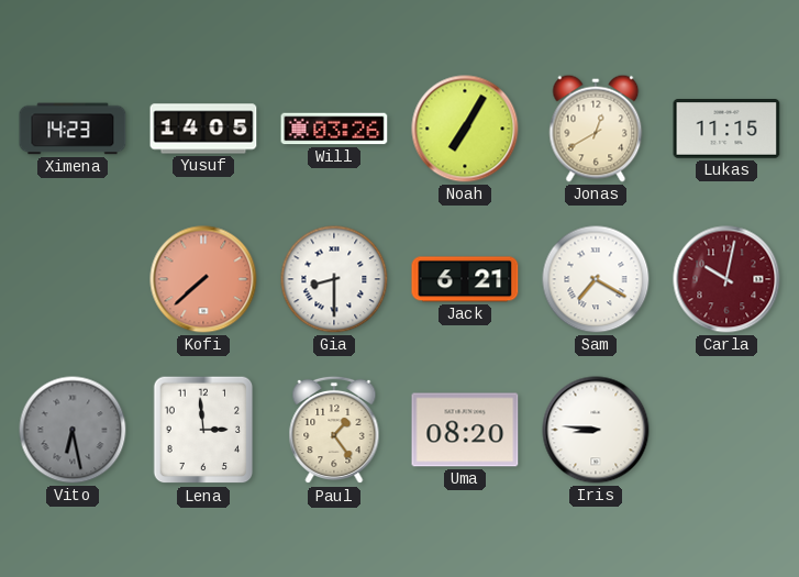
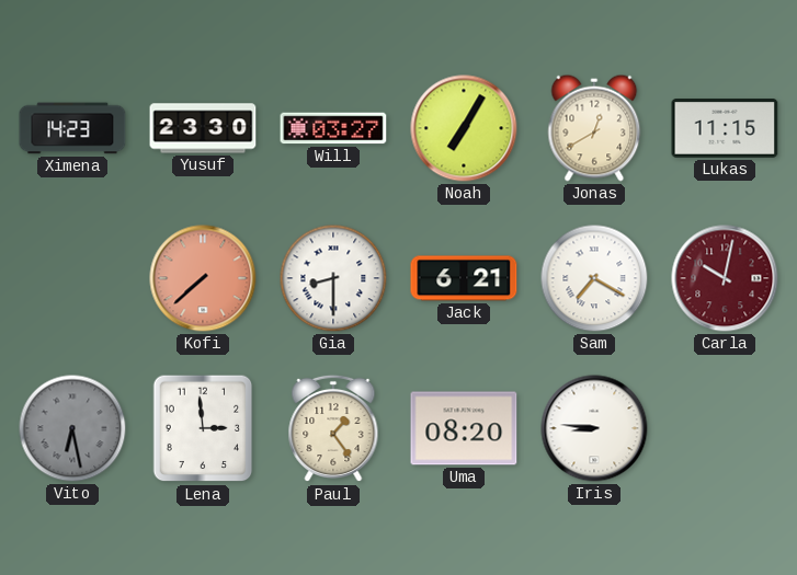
Yusuf: 14:05 -> 23:30
Will: 03:26 -> 03:27
